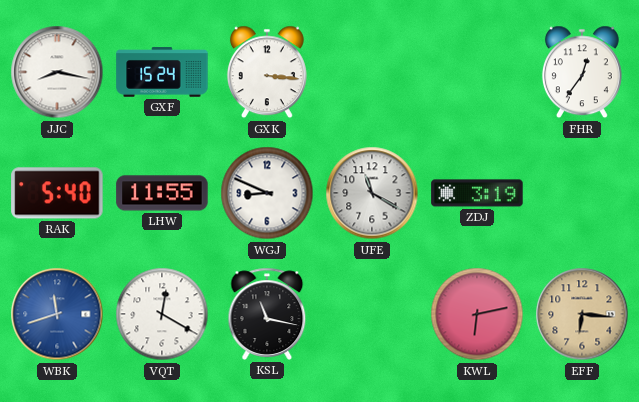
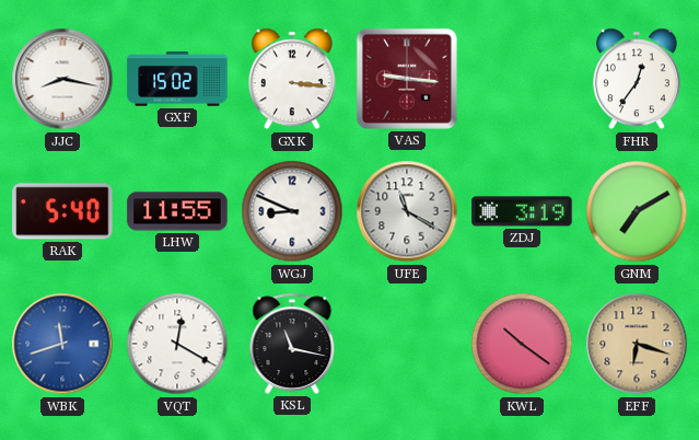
GXF: 15:24 -> 15:02
VAS: none -> 9:16
GNM: none -> 7:10
KWL: 6:13 -> 10:21
EFF: 6:16 -> 6:18
